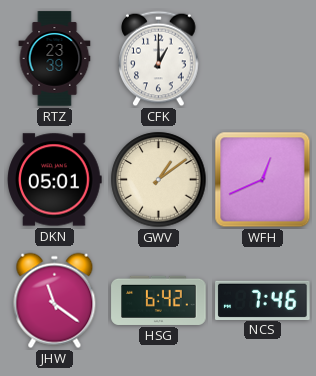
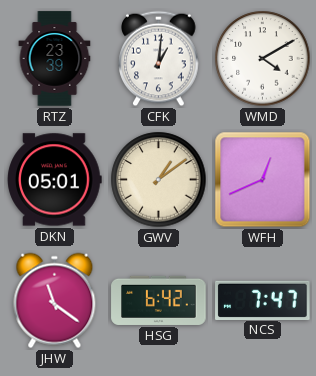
CFK: 1:00 -> 1:01
WMD: none -> 4:10
NCS: 7:46 -> 7:47
